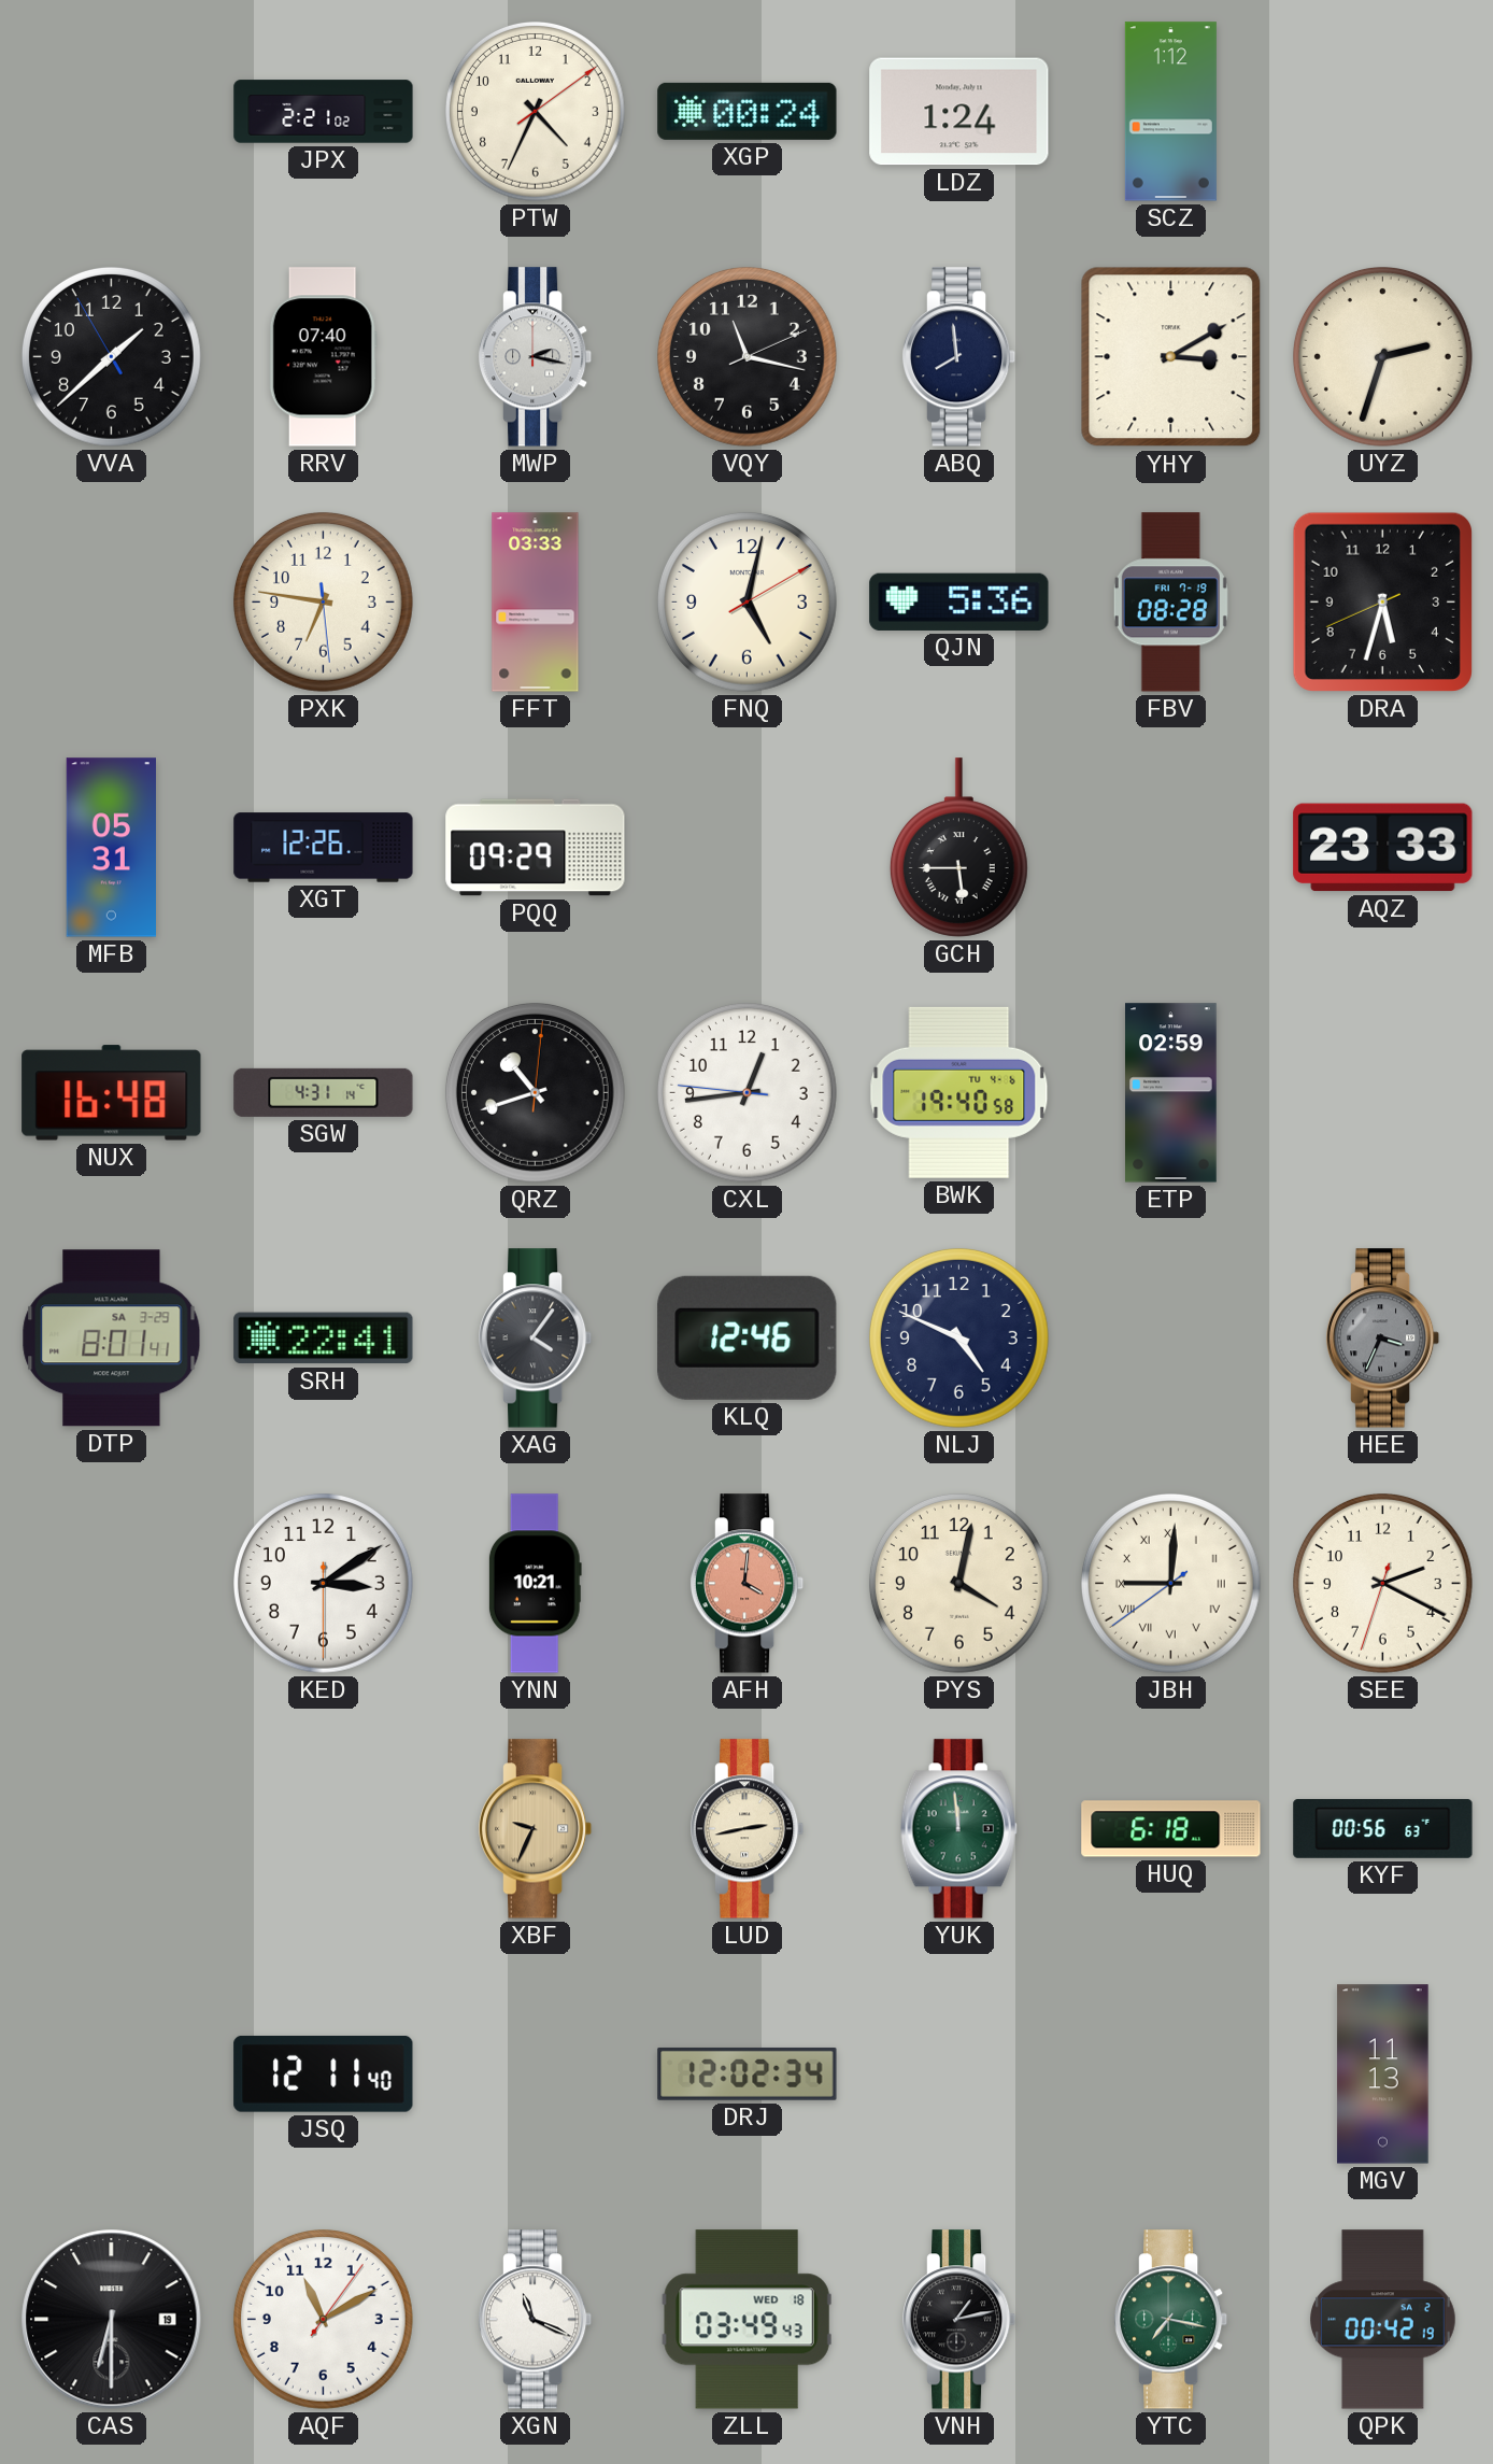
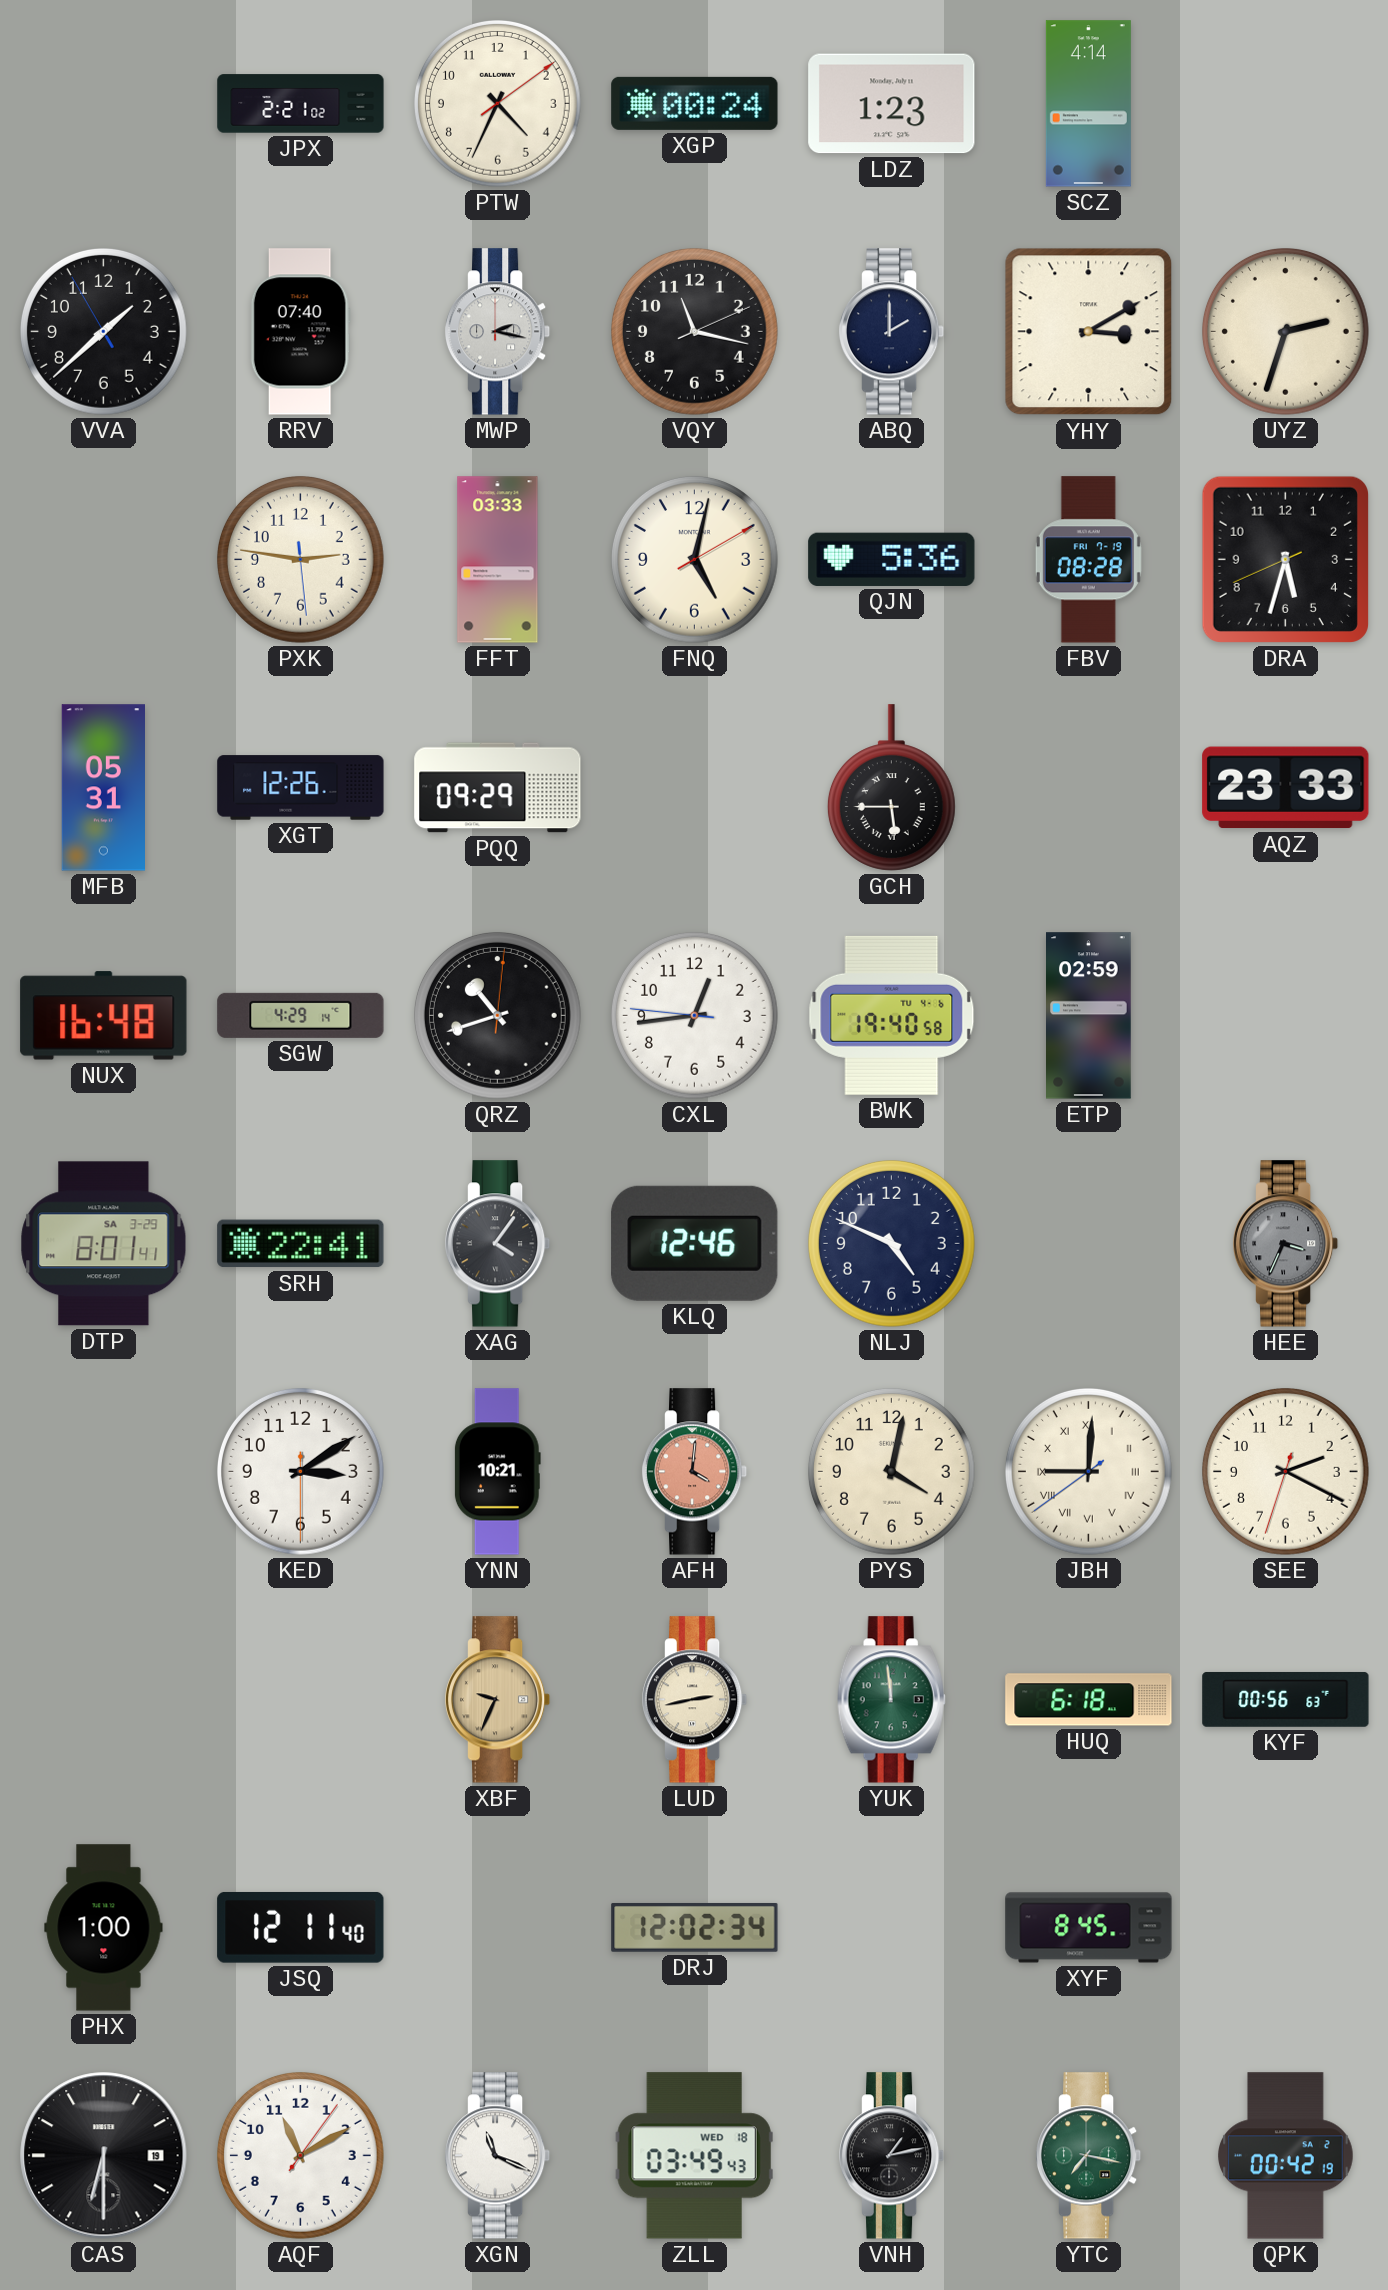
LDZ: 1:24 -> 1:23
SCZ: 1:12 -> 4:14
ABQ: 7:59 -> 2:00
PXK: 6:46 -> 2:46
SGW: 4:31 -> 4:29
PHX: none -> 1:00
XYF: none -> 8:45
MGV: 11:13 -> none
